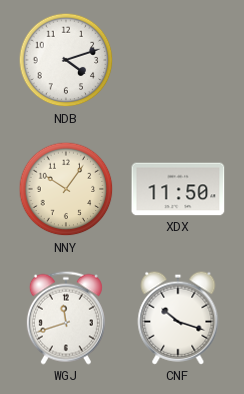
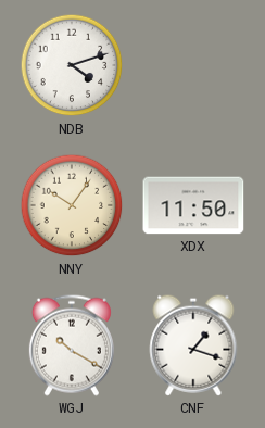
WGJ: 11:42 -> 10:20
CNF: 10:18 -> 1:18
